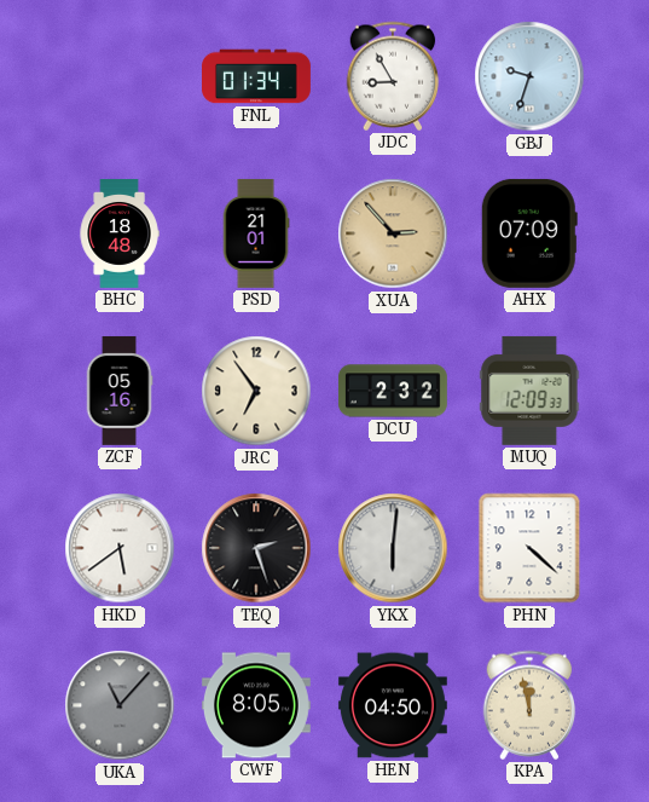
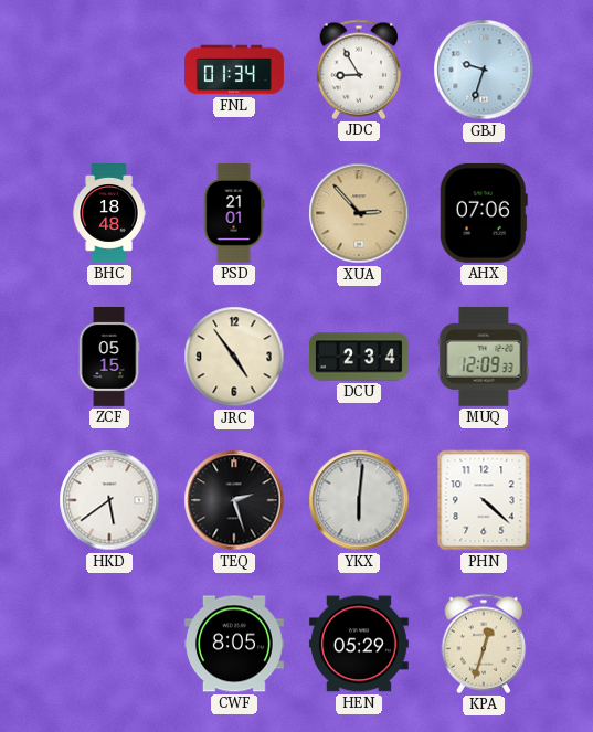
AHX: 07:09 -> 07:06
ZCF: 05:16 -> 05:15
JRC: 6:54 -> 4:54
DCU: 2:32 -> 2:34
UKA: 11:07 -> none
HEN: 04:50 -> 05:29
KPA: 11:58 -> 12:33
